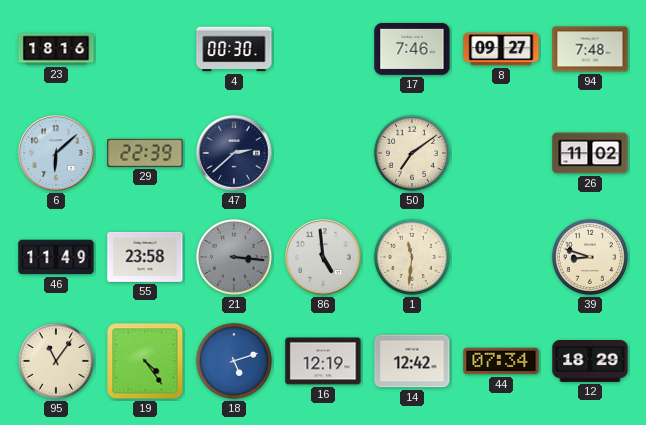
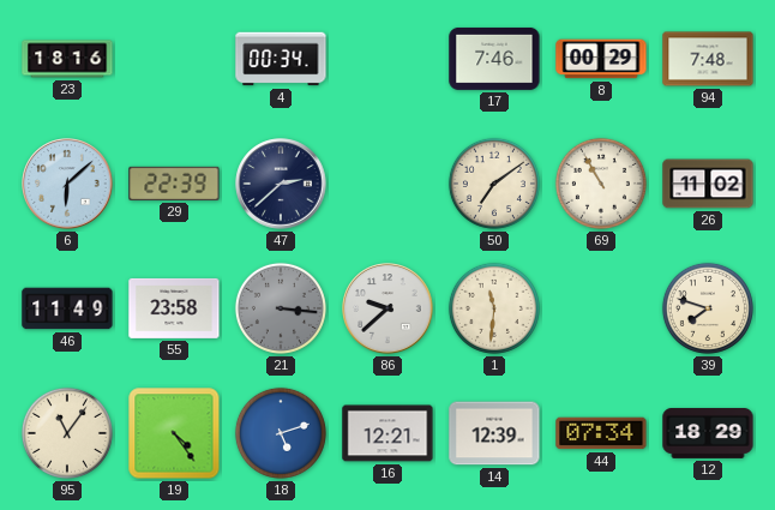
4: 00:30 -> 00:34
8: 09:27 -> 00:29
69: none -> 10:55
86: 4:59 -> 9:38
39: 8:48 -> 7:48
16: 12:19 -> 12:21
14: 12:42 -> 12:39
